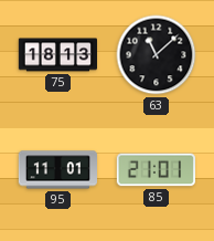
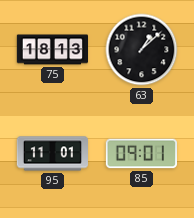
63: 11:08 -> 1:08
85: 21:01 -> 09:01
